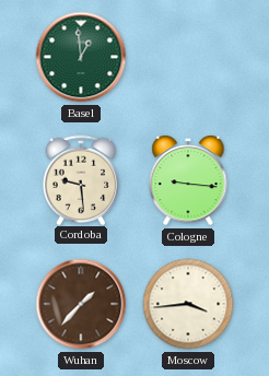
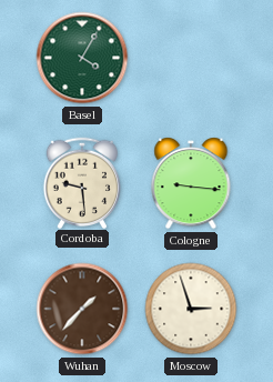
Basel: 12:59 -> 4:05
Moscow: 3:44 -> 2:57
